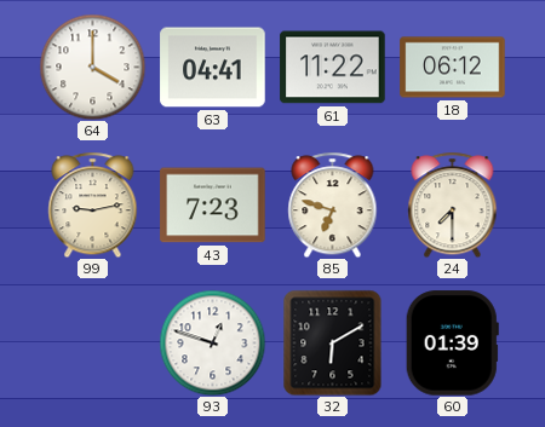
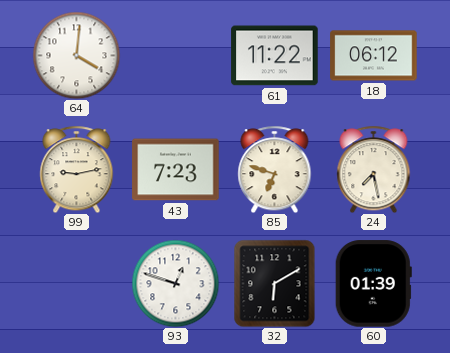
64: 4:00 -> 4:01
63: 04:41 -> none
24: 7:30 -> 7:28
